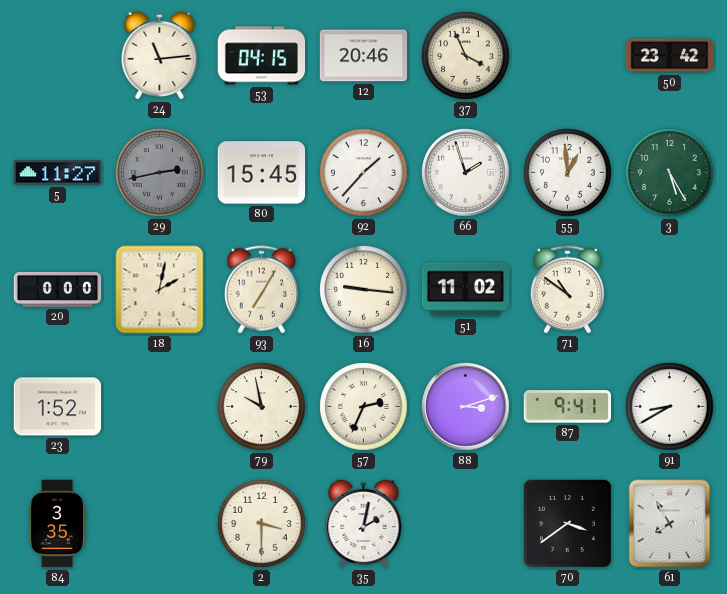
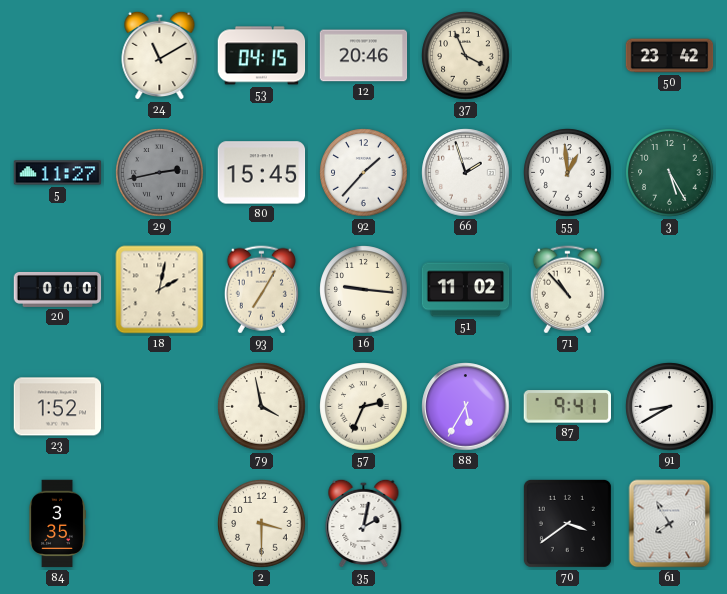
24: 11:14 -> 11:10
71: 10:51 -> 10:53
79: 9:58 -> 3:58
88: 3:12 -> 5:35
